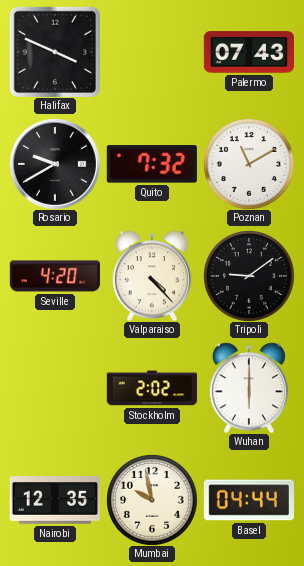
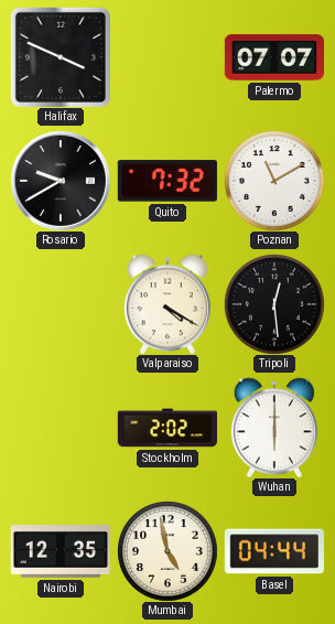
Palermo: 07:43 -> 07:07
Seville: 4:20 -> none
Valparaiso: 4:23 -> 4:20
Tripoli: 9:09 -> 12:29
Mumbai: 9:58 -> 4:58
